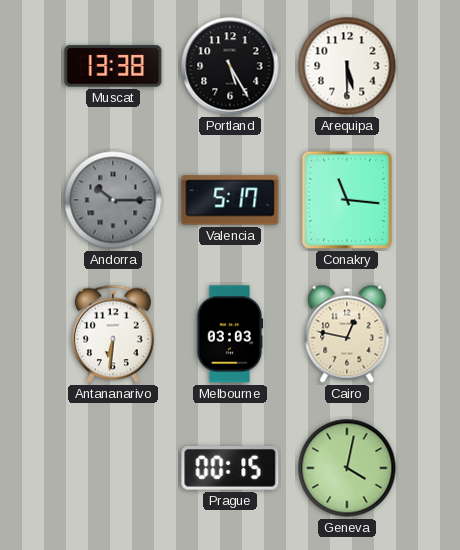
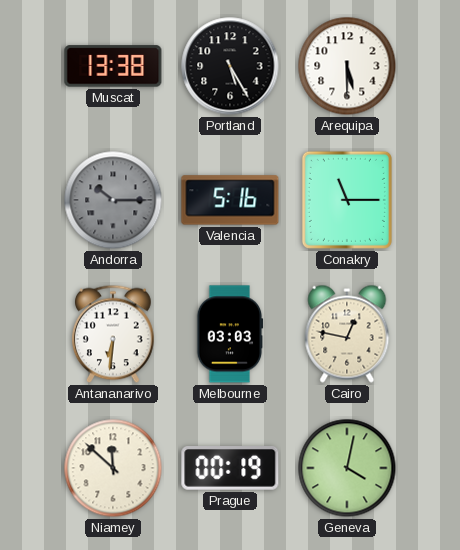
Valencia: 5:17 -> 5:16
Conakry: 11:16 -> 11:15
Niamey: none -> 11:52
Prague: 00:15 -> 00:19
